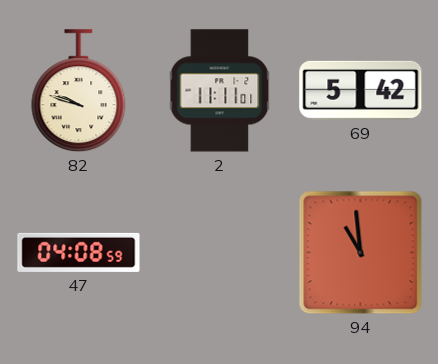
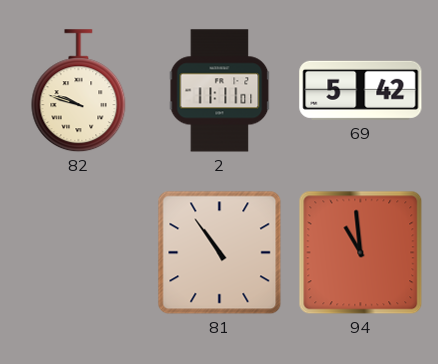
47: 04:08 -> none
81: none -> 10:54
